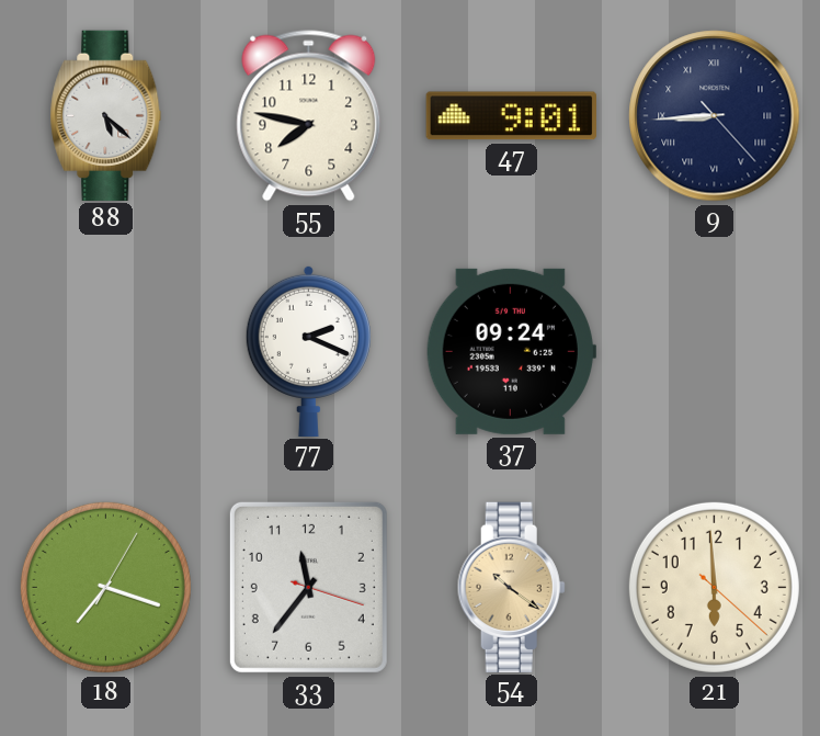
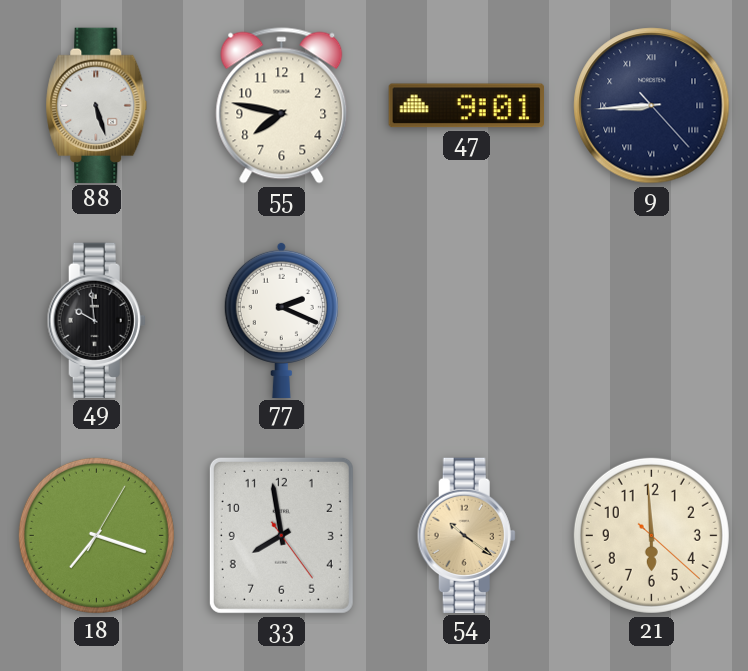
88: 5:22 -> 5:27
49: none -> 9:59
37: 09:24 -> none
33: 11:36 -> 7:58
